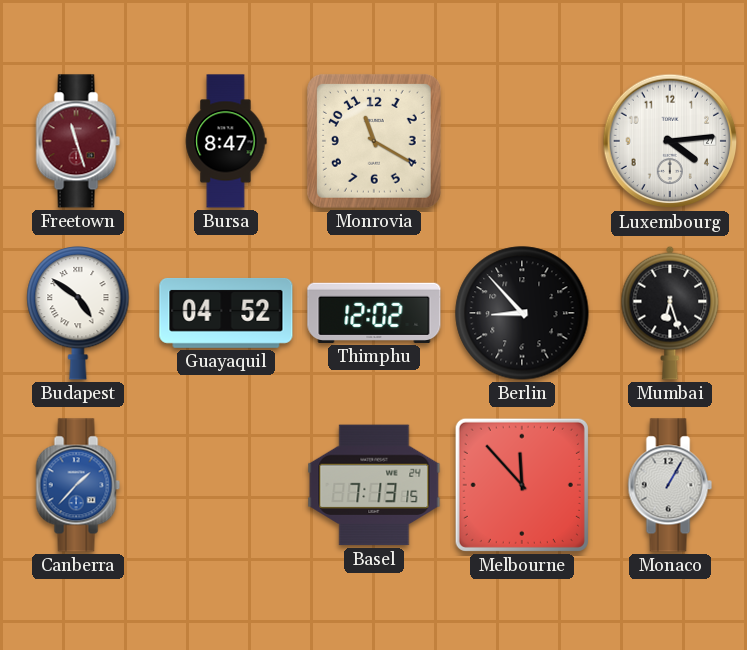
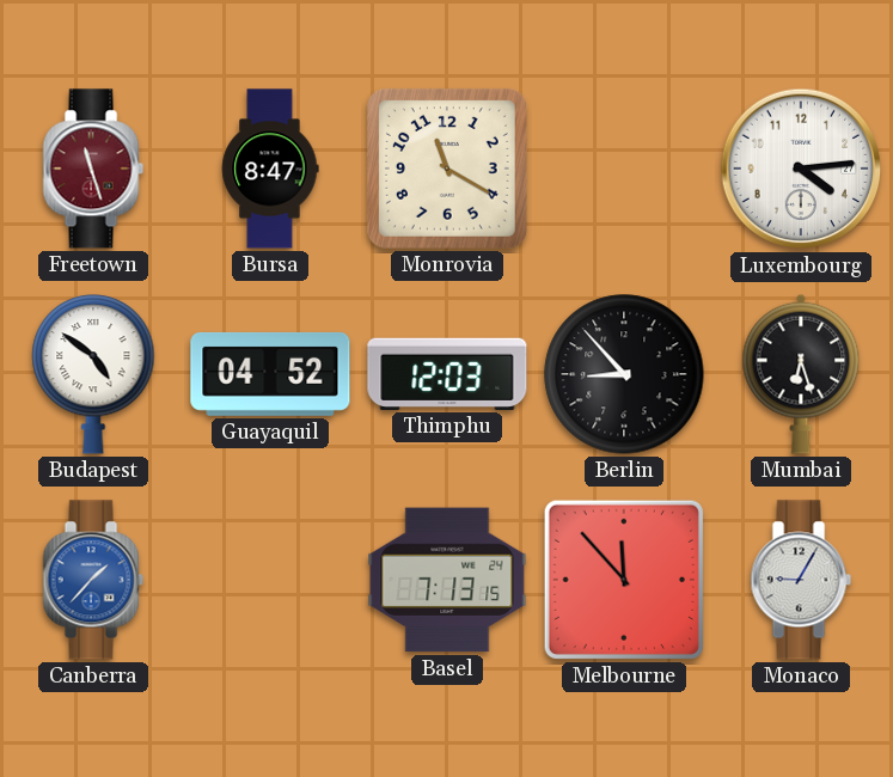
Thimphu: 12:02 -> 12:03
Monaco: 1:05 -> 9:05
